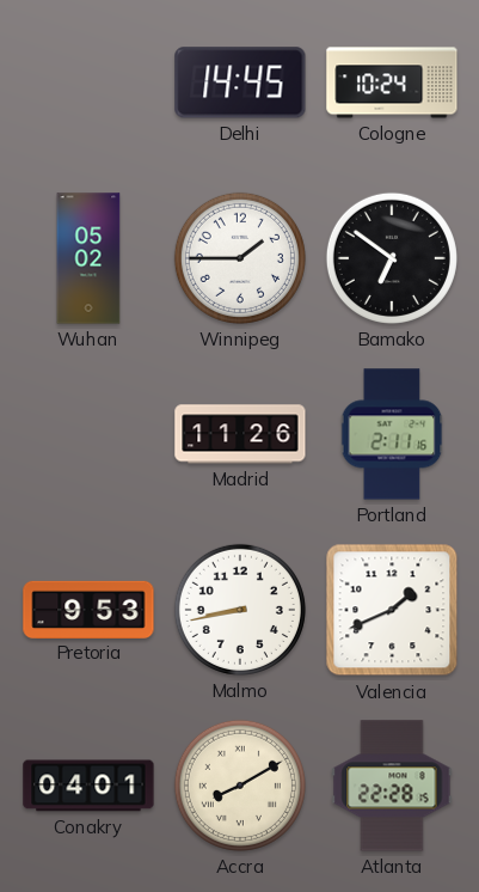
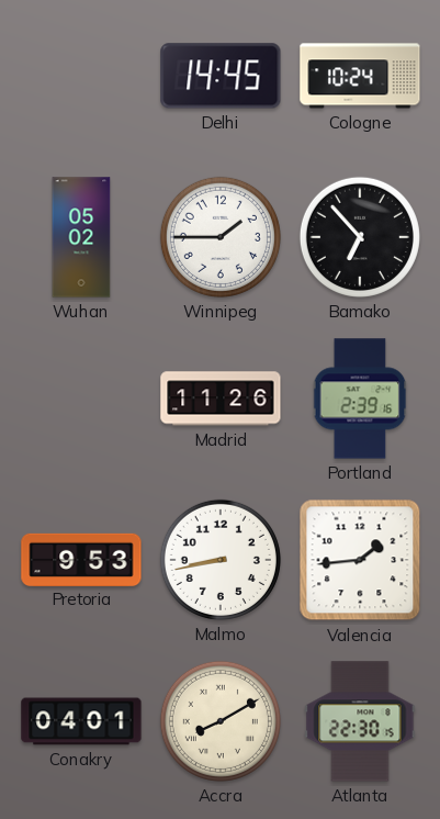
Bamako: 6:51 -> 6:53
Portland: 2:11 -> 2:39
Valencia: 1:41 -> 1:44
Atlanta: 22:28 -> 22:30
